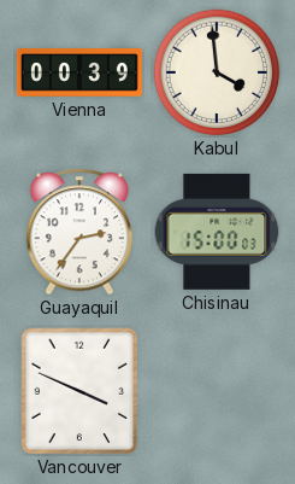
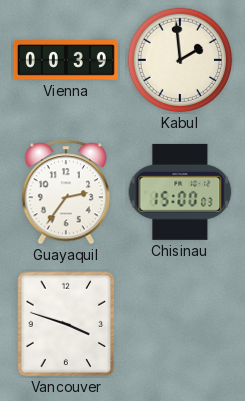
Kabul: 3:59 -> 1:59
Vancouver: 3:49 -> 3:48
